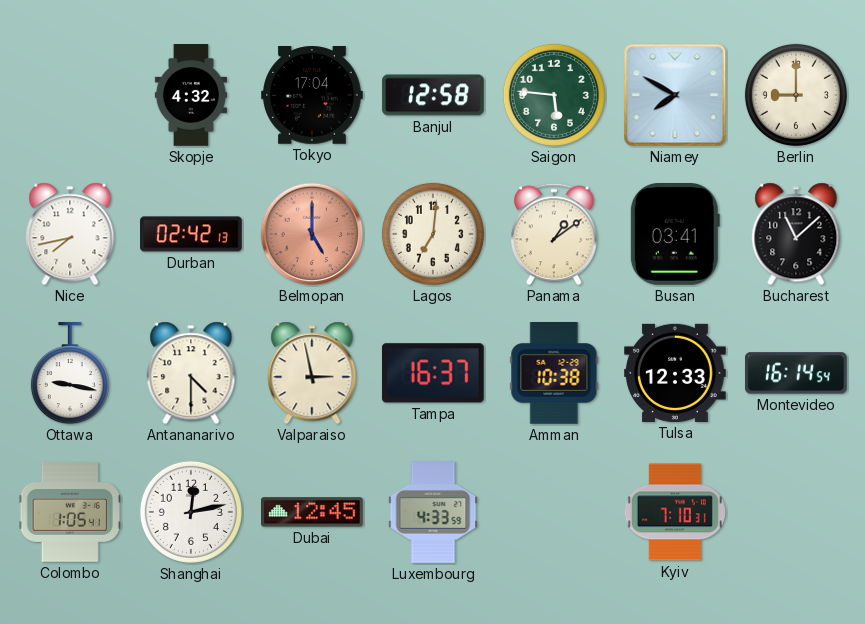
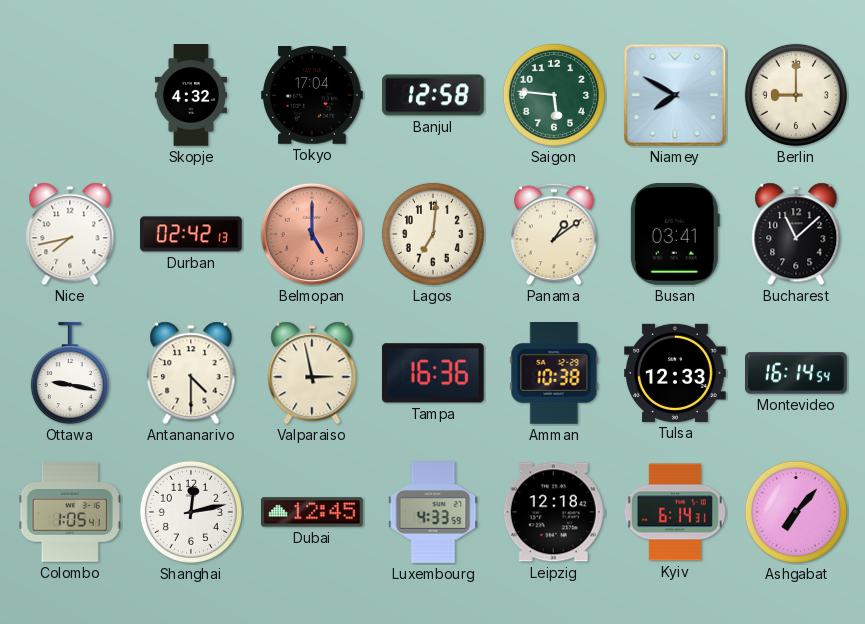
Tampa: 16:37 -> 16:36
Leipzig: none -> 12:18
Kyiv: 7:10 -> 6:14
Ashgabat: none -> 7:07
